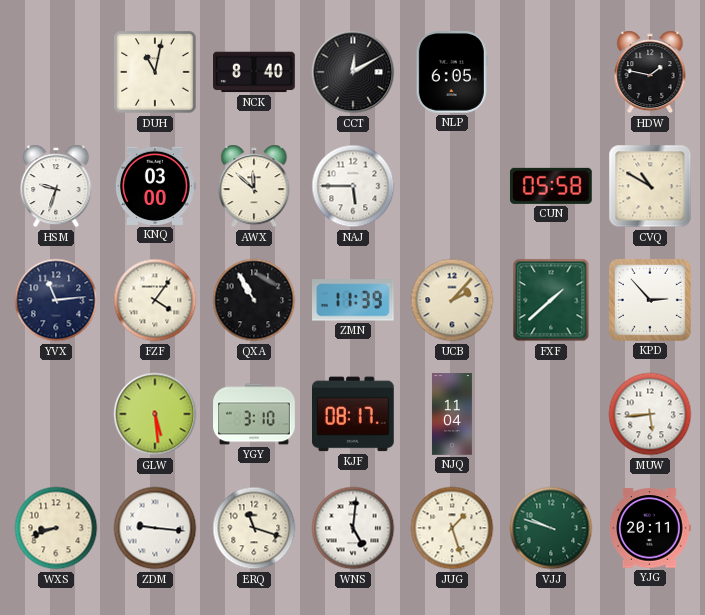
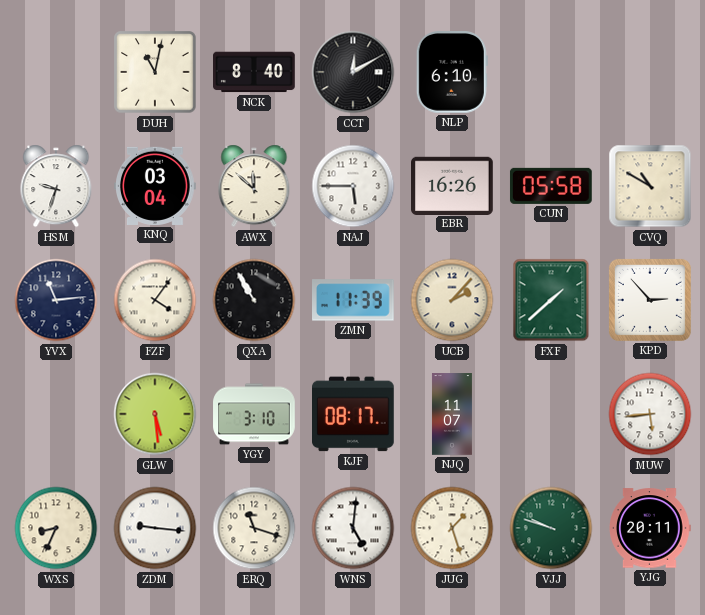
NLP: 6:05 -> 6:10
HDW: 1:47 -> none
KNQ: 03:00 -> 03:04
EBR: none -> 16:26
NJQ: 11:04 -> 11:07
WXS: 8:42 -> 8:34
